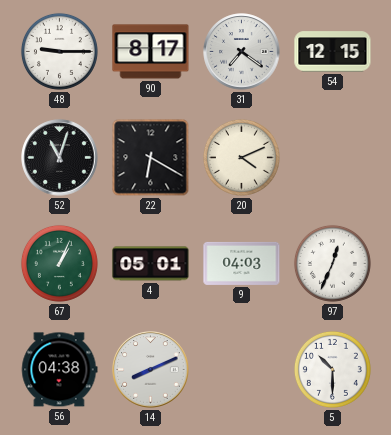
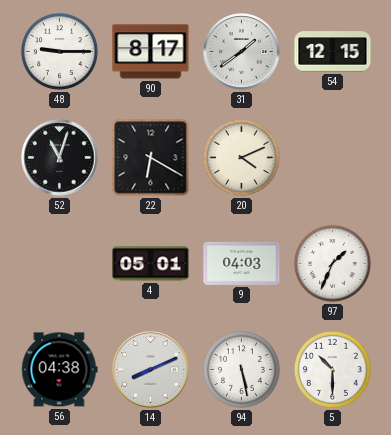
31: 7:21 -> 1:39
67: 1:04 -> none
97: 12:34 -> 1:34
94: none -> 5:28
